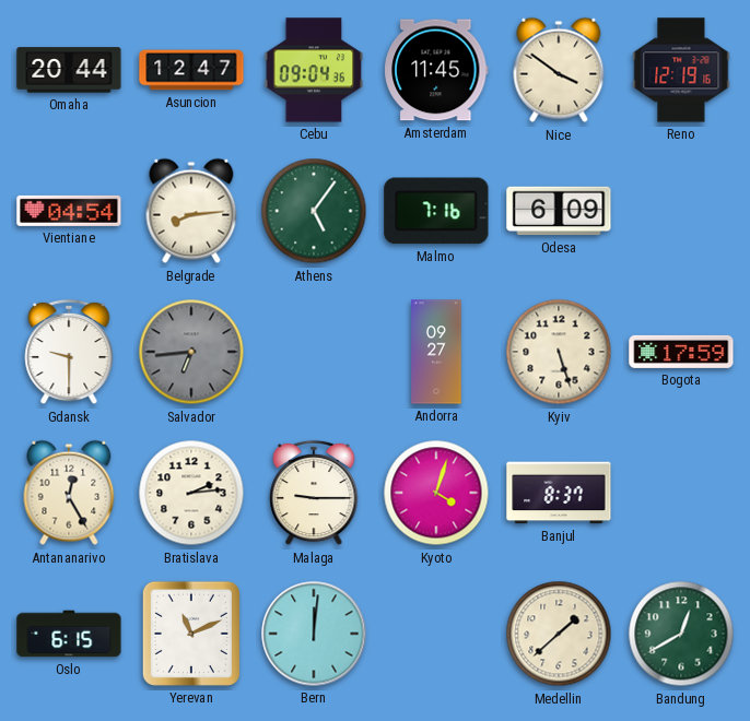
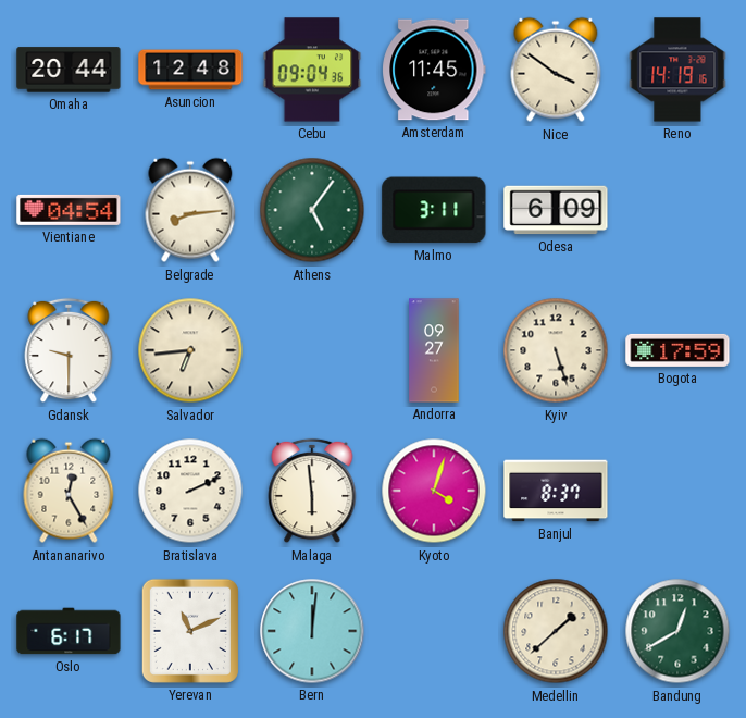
Asuncion: 12:47 -> 12:48
Reno: 12:19 -> 14:19
Malmo: 7:16 -> 3:11
Salvador dial: grey -> cream
Bratislava: 2:14 -> 2:11
Malaga: 9:15 -> 5:59
Oslo: 6:15 -> 6:17
